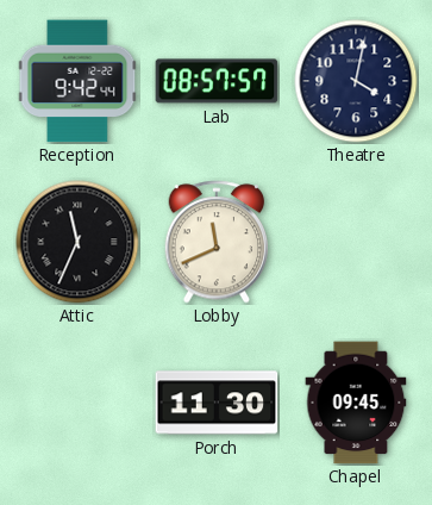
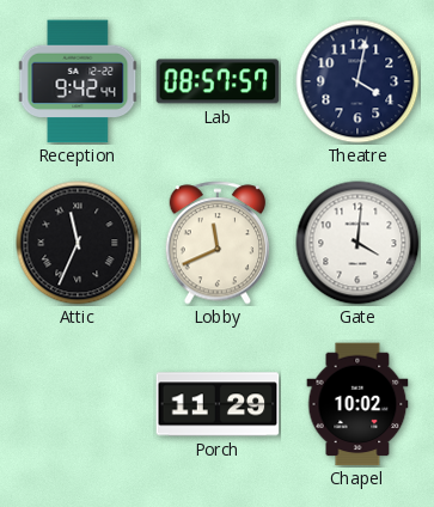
Gate: none -> 4:01
Porch: 11:30 -> 11:29
Chapel: 09:45 -> 10:02
